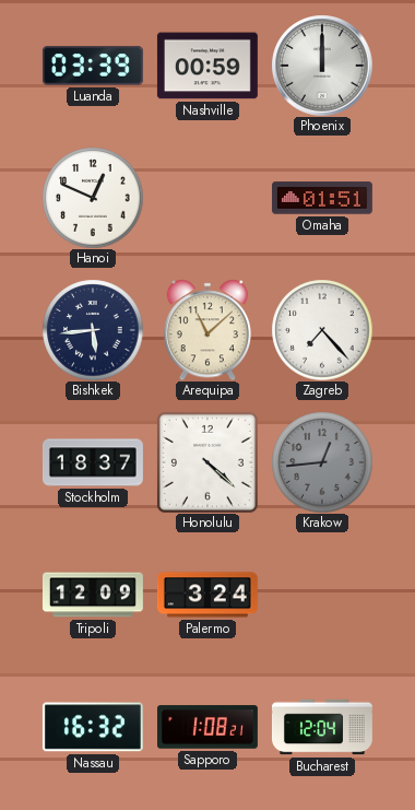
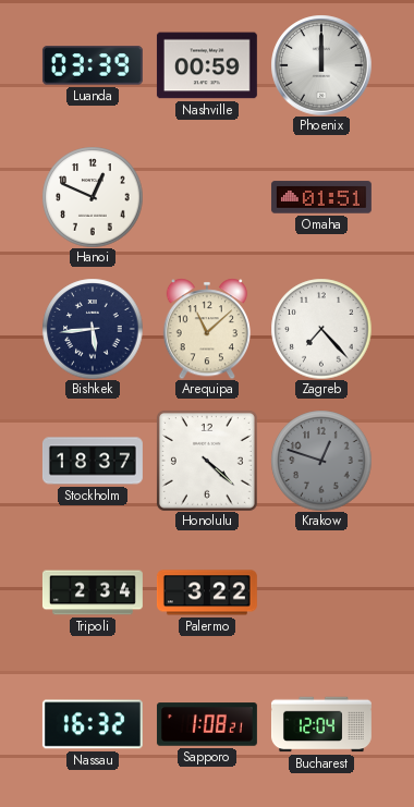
Krakow: 12:44 -> 12:48
Tripoli: 12:09 -> 2:34
Palermo: 3:24 -> 3:22
